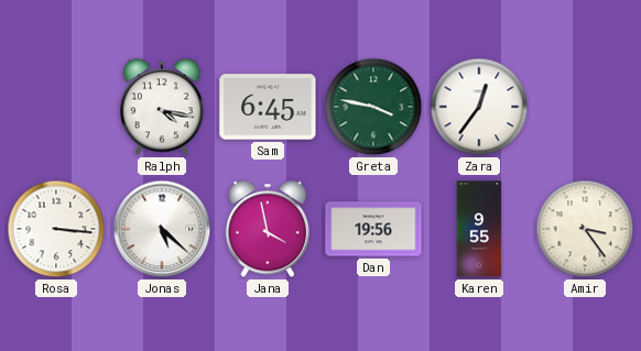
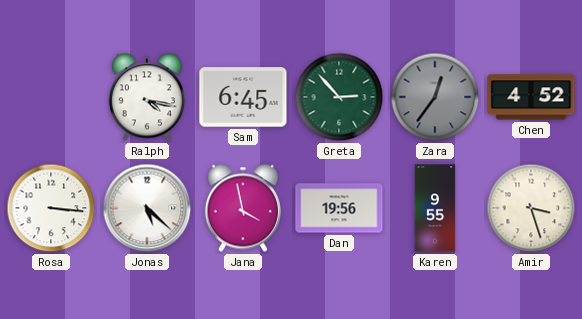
Greta: 3:47 -> 2:53
Zara dial: white -> grey
Chen: none -> 4:52
Amir: 3:24 -> 3:27
